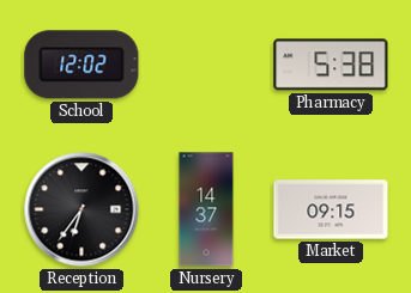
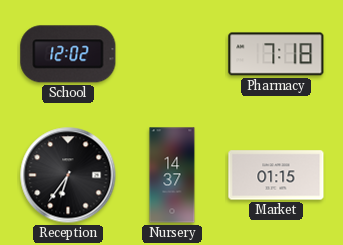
Pharmacy: 5:38 -> 7:18
Market: 09:15 -> 01:15
